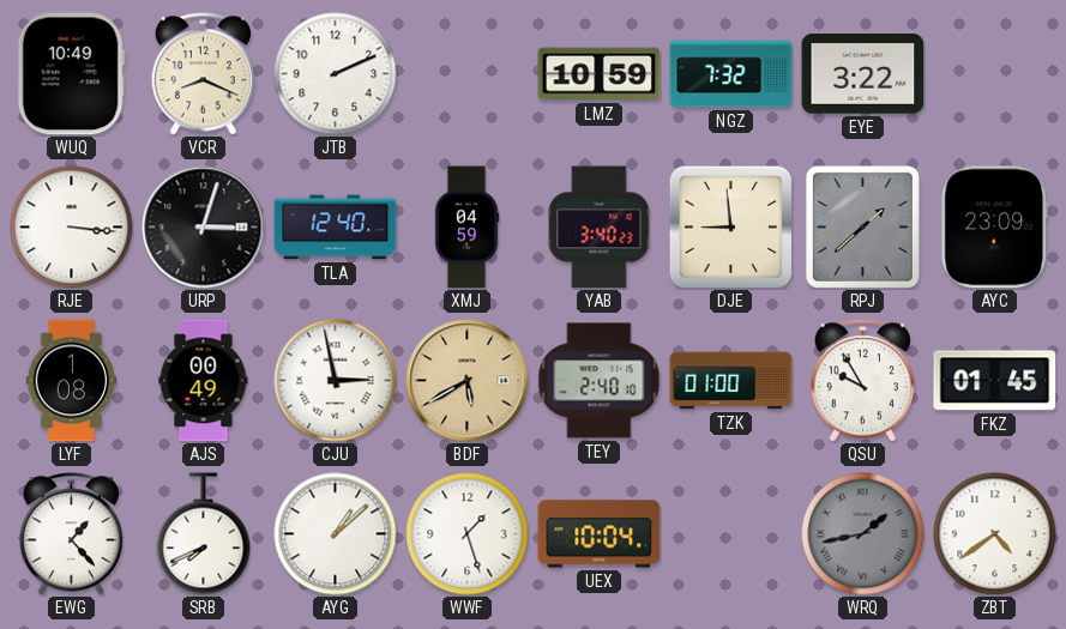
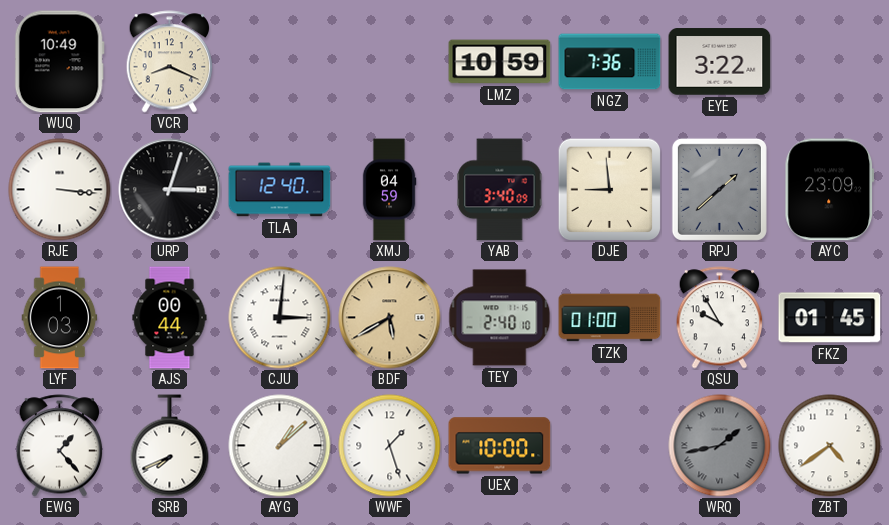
JTB: 2:11 -> none
NGZ: 7:32 -> 7:36
YAB: 3:40:23 -> 3:40:09
LYF: 1:08 -> 1:03
AJS: 00:49 -> 00:44
CJU: 2:58 -> 3:01
UEX: 10:04 -> 10:00
